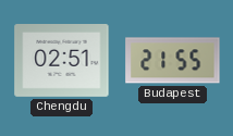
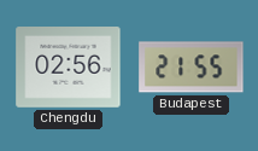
Chengdu: 02:51 -> 02:56
